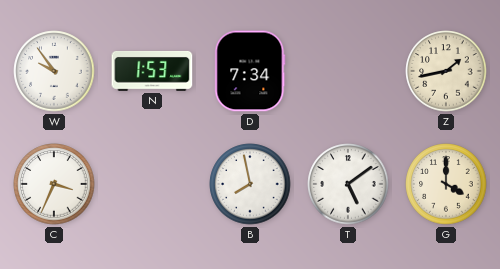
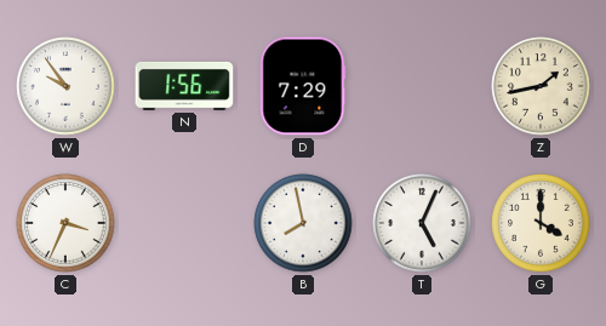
N: 1:53 -> 1:56
D: 7:34 -> 7:29
T: 5:09 -> 5:04
